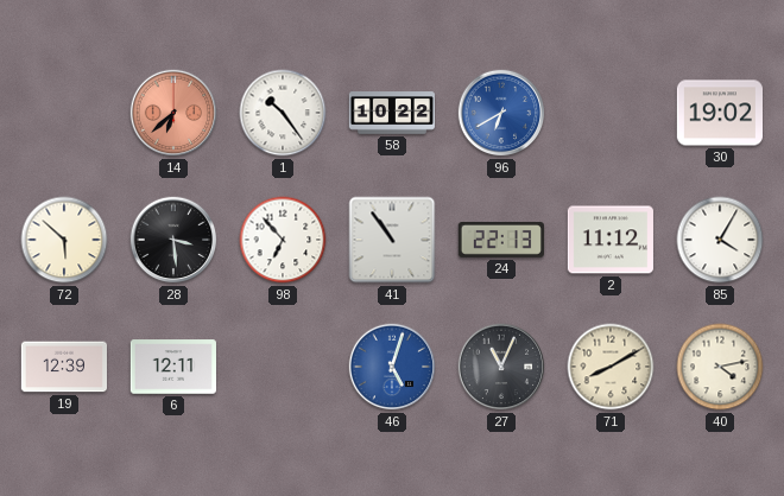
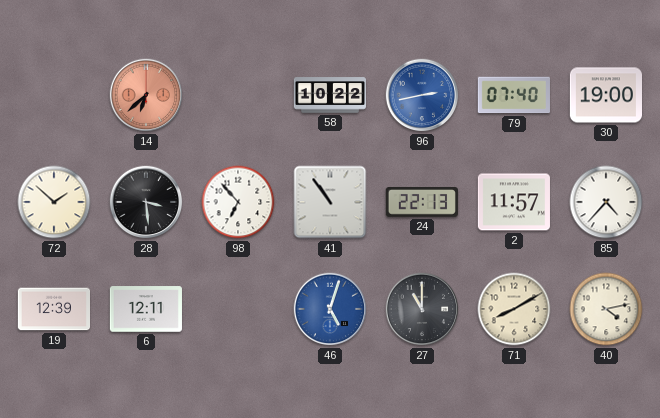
1: 10:24 -> none
96: 6:40 -> 2:43
79: none -> 07:40
30: 19:02 -> 19:00
72: 5:52 -> 1:52
2: 11:12 -> 11:57
85: 4:05 -> 4:37
27: 11:04 -> 11:00
